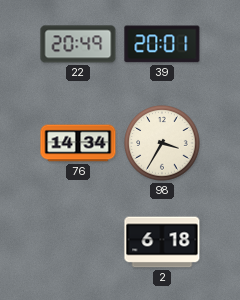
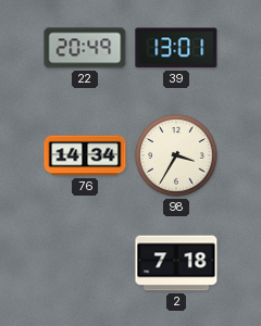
39: 20:01 -> 13:01
2: 6:18 -> 7:18
